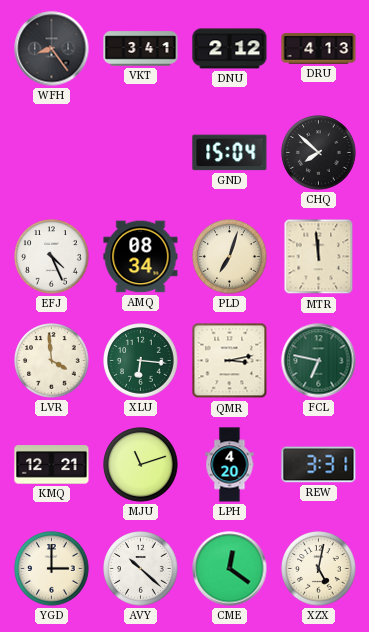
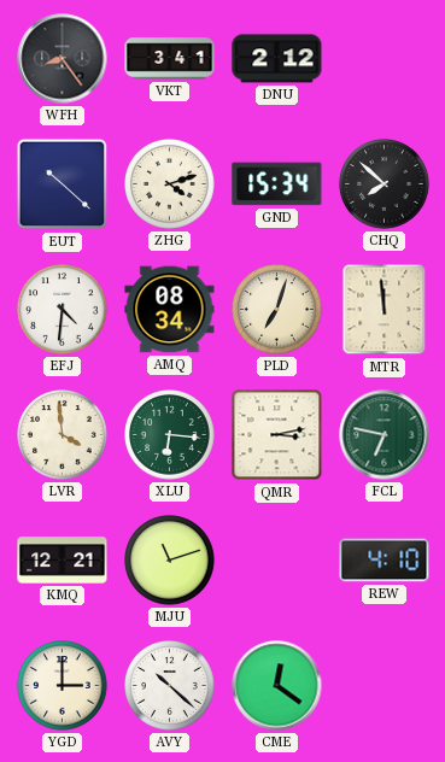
DRU: 4:13 -> none
EUT: none -> 10:22
ZHG: none -> 4:12
GND: 15:04 -> 15:34
EFJ: 4:26 -> 4:31
LPH: 4:20 -> none
REW: 3:31 -> 4:10
XZX: 5:02 -> none
